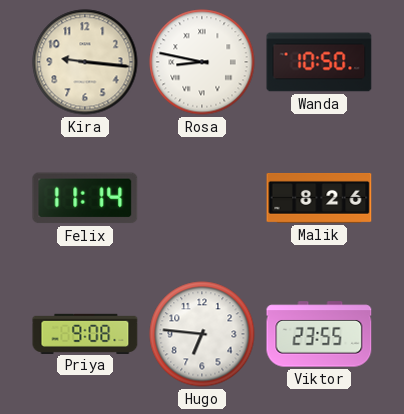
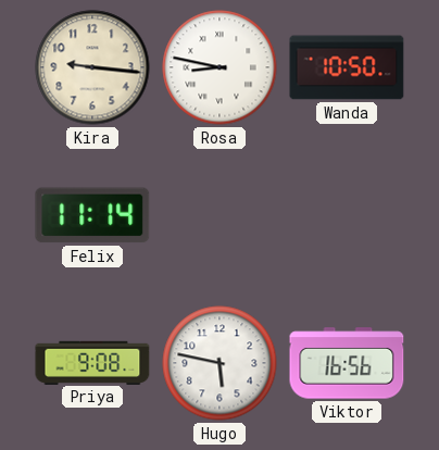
Malik: 8:26 -> none
Hugo: 6:46 -> 5:47
Viktor: 23:55 -> 16:56
